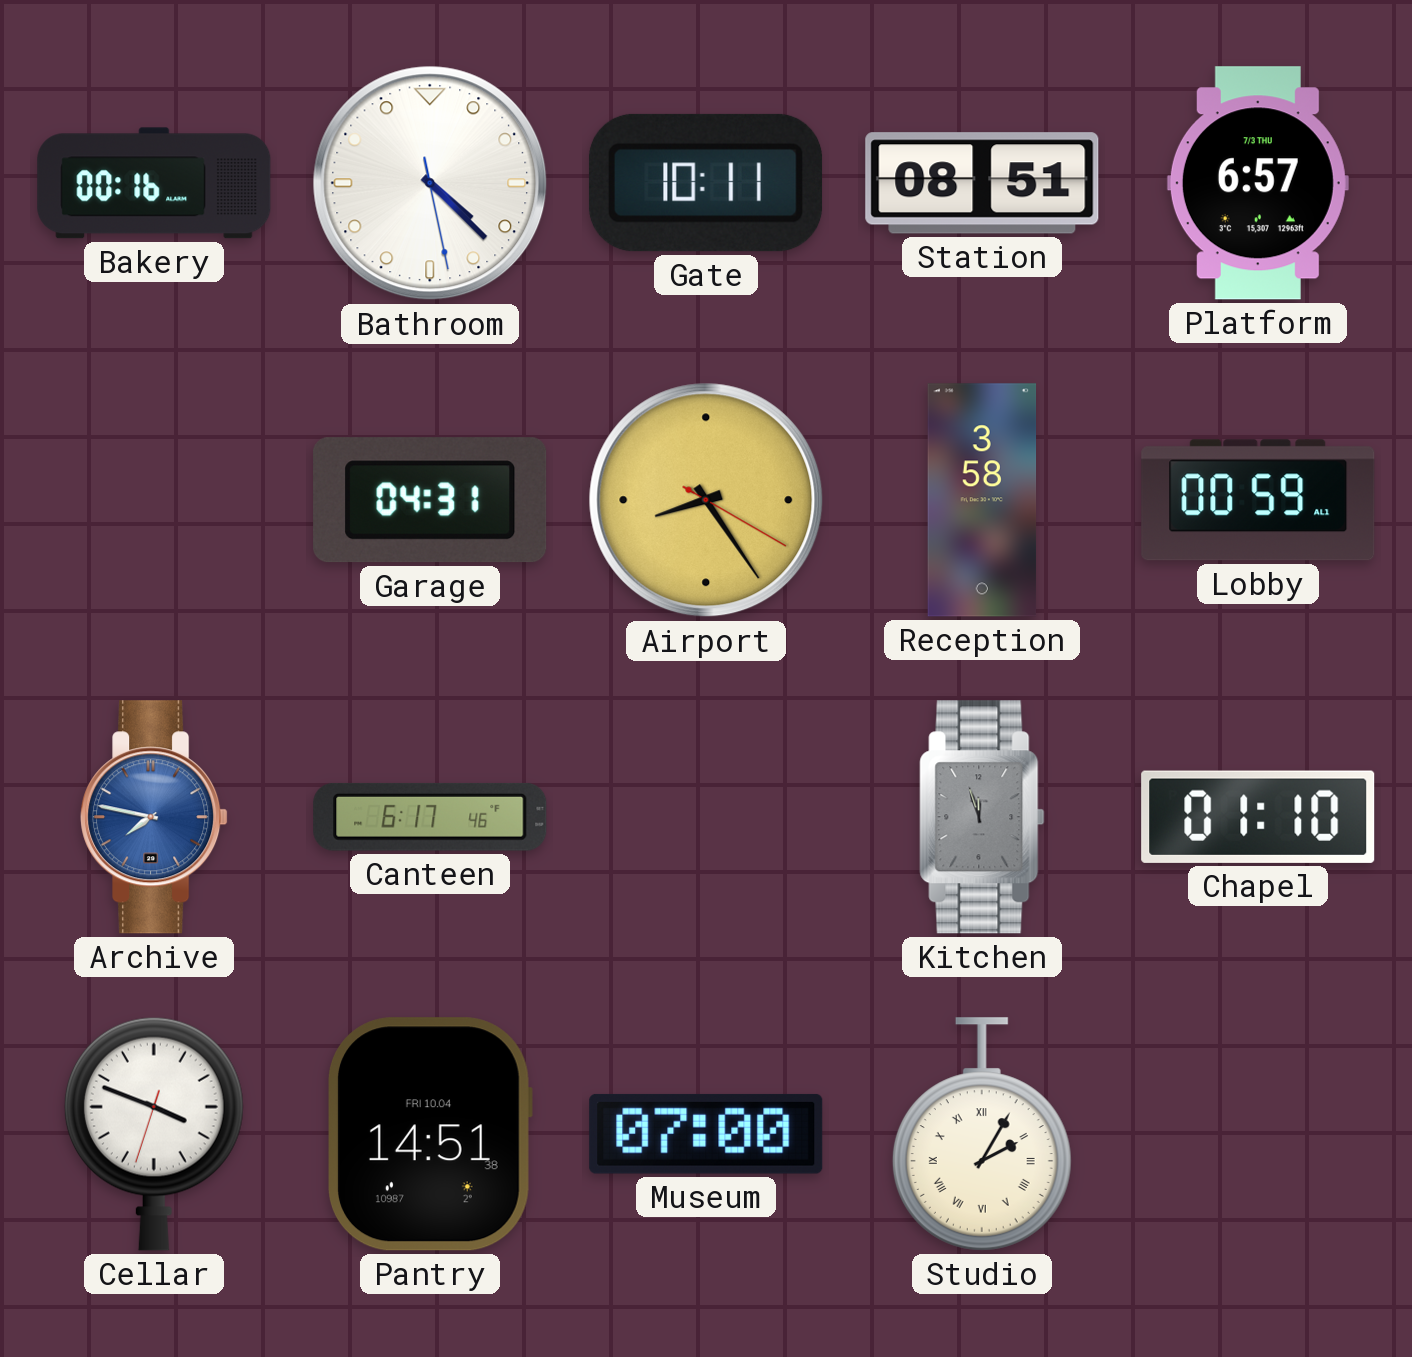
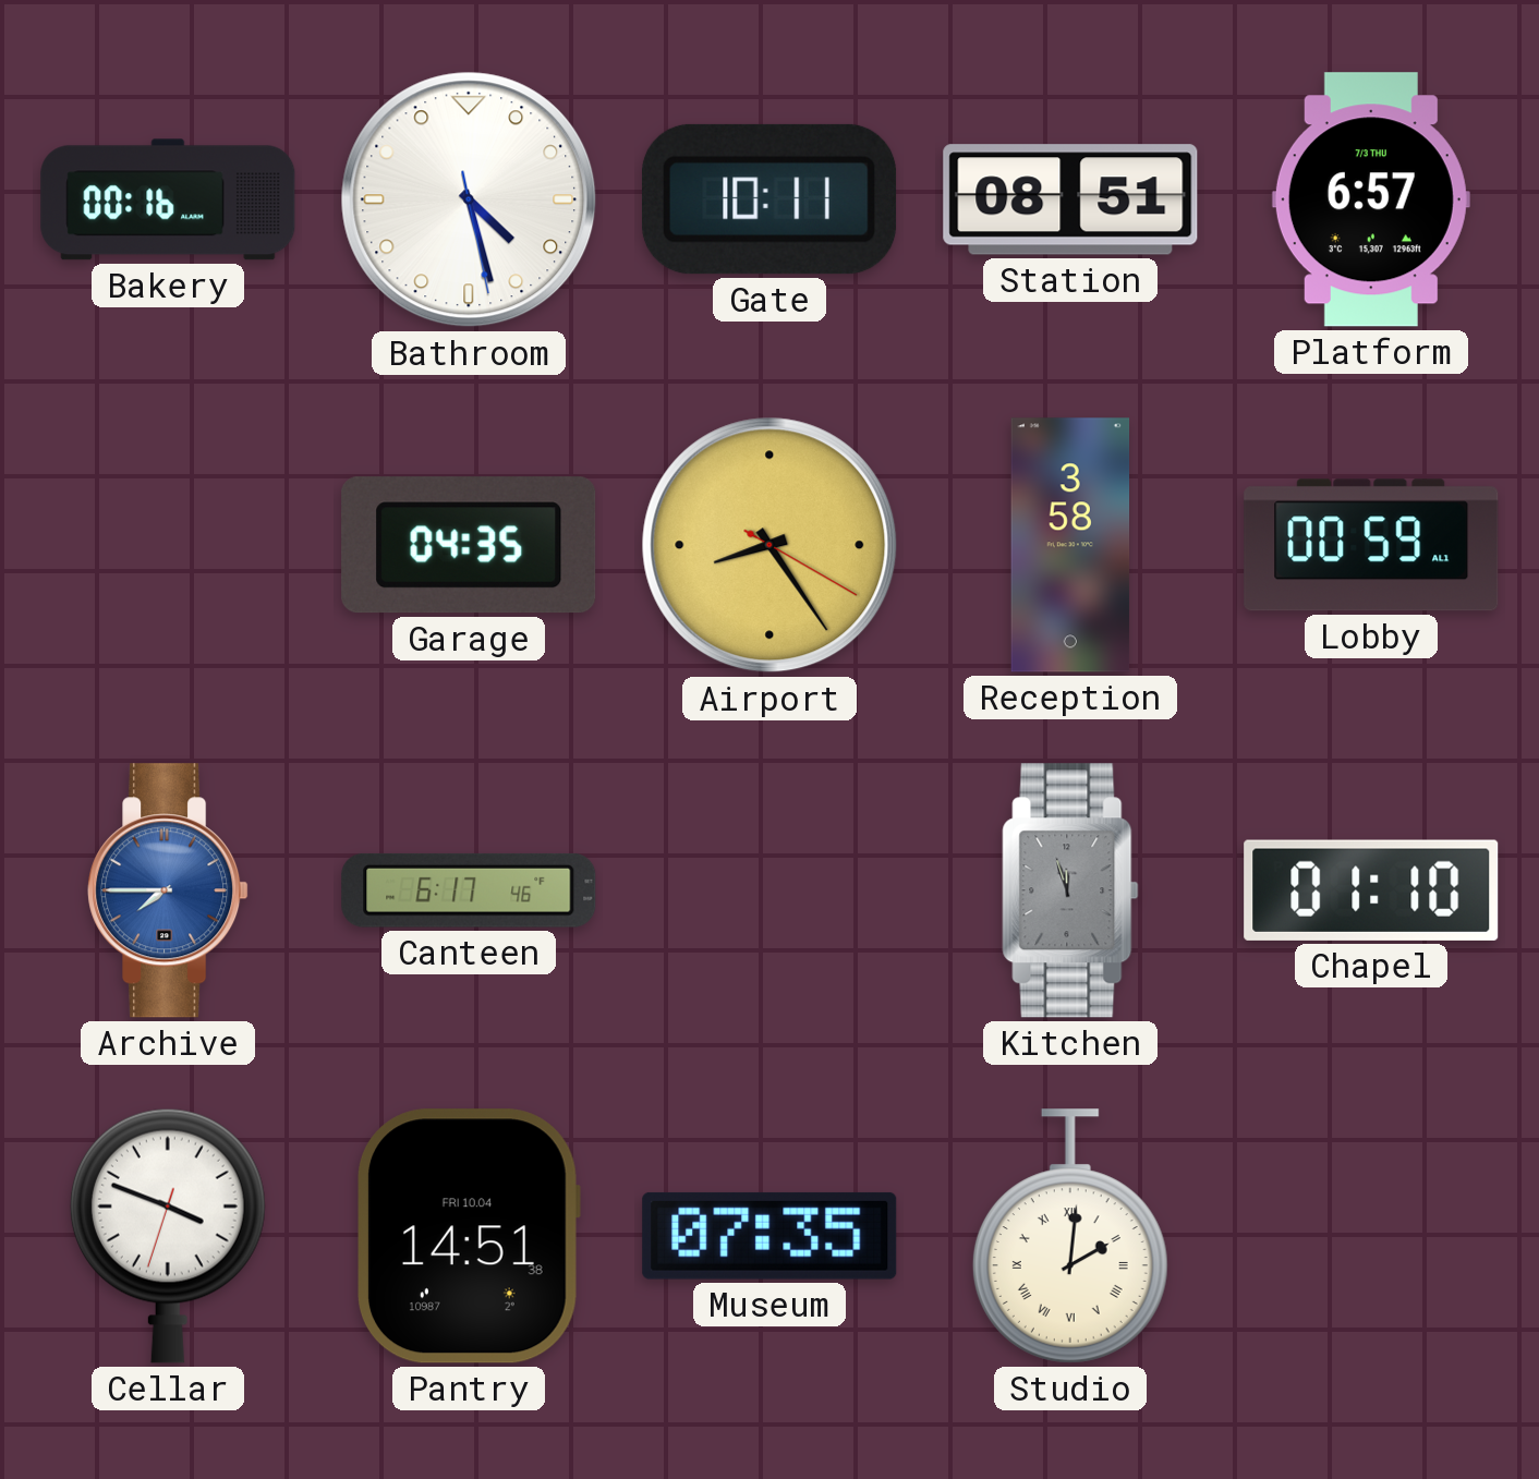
Bathroom: 4:22 -> 4:27
Garage: 04:31 -> 04:35
Archive: 7:47 -> 7:45
Museum: 07:00 -> 07:35
Studio: 2:05 -> 2:01
